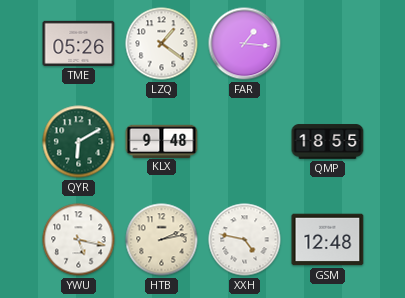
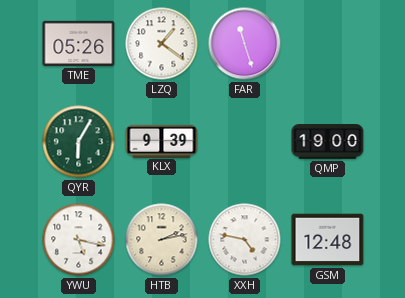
FAR: 1:16 -> 11:27
QYR: 6:10 -> 6:05
KLX: 9:48 -> 9:39
QMP: 18:55 -> 19:00
